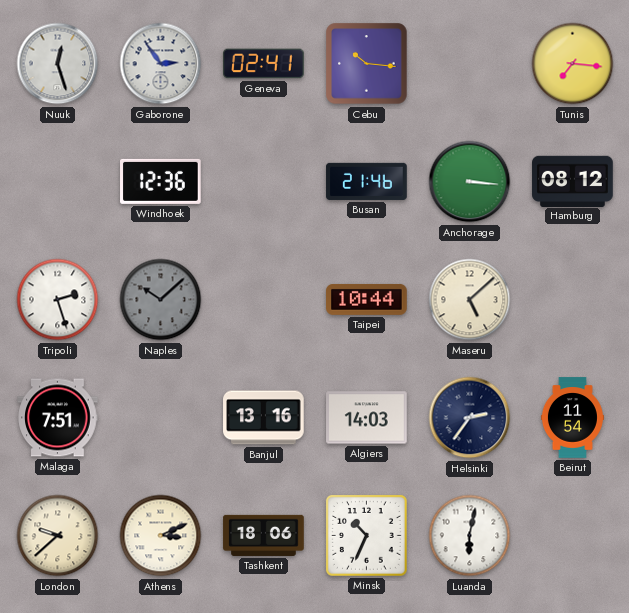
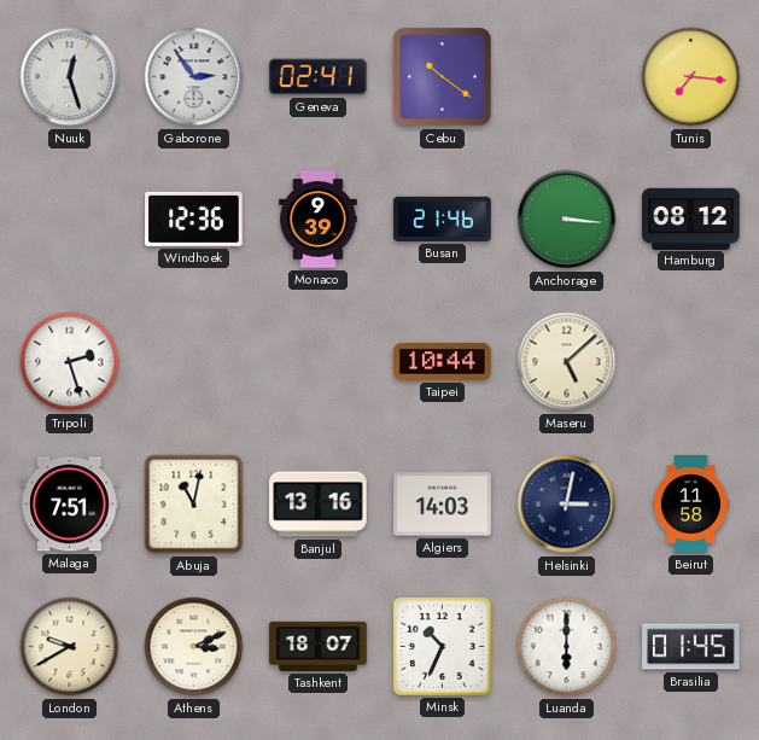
Cebu: 10:16 -> 10:21
Monaco: none -> 9:39
Naples: 10:08 -> none
Abuja: none -> 11:02
Helsinki: 2:36 -> 3:02
Beirut: 11:54 -> 11:58
London: 9:38 -> 9:40
Tashkent: 18:06 -> 18:07
Luanda: 6:02 -> 6:00
Brasilia: none -> 01:45
